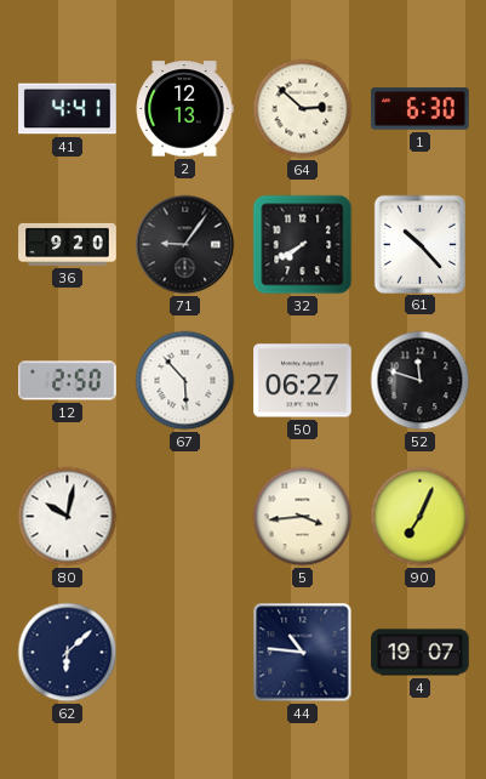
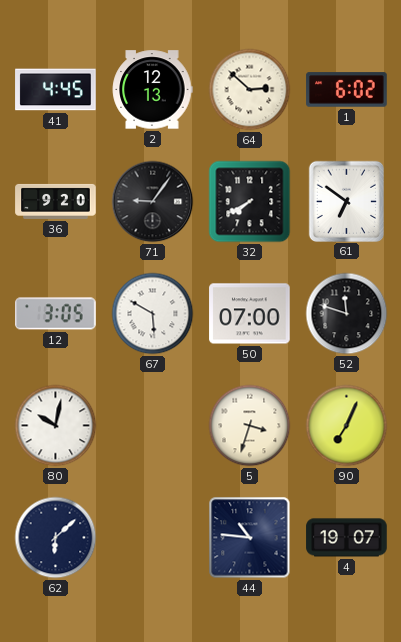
41: 4:41 -> 4:45
1: 6:30 -> 6:02
61: 10:23 -> 6:51
12: 2:50 -> 3:05
67: 5:53 -> 5:50
50: 06:27 -> 07:00
5: 3:44 -> 3:33
